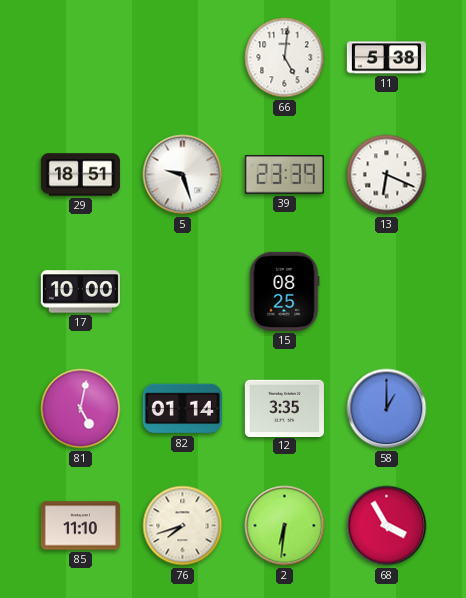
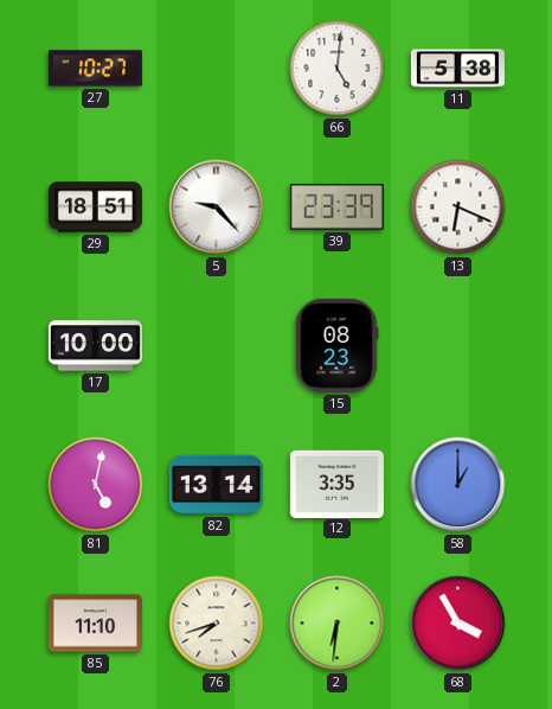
27: none -> 10:27
5: 9:27 -> 9:23
15: 08:25 -> 08:23
82: 01:14 -> 13:14
